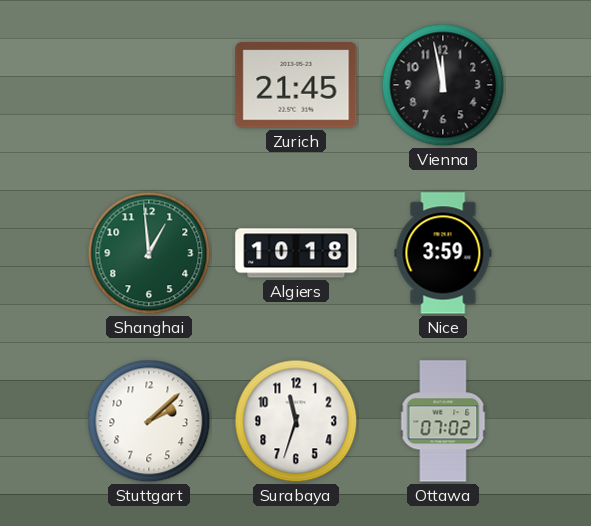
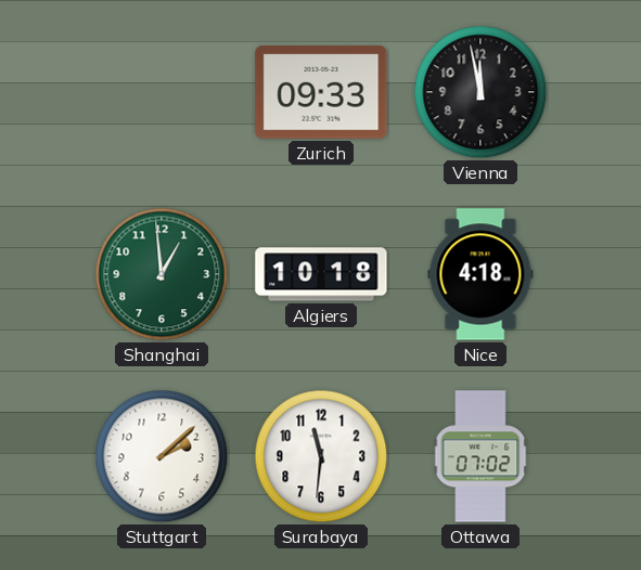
Zurich: 21:45 -> 09:33
Nice: 3:59 -> 4:18
Surabaya: 11:33 -> 11:31
